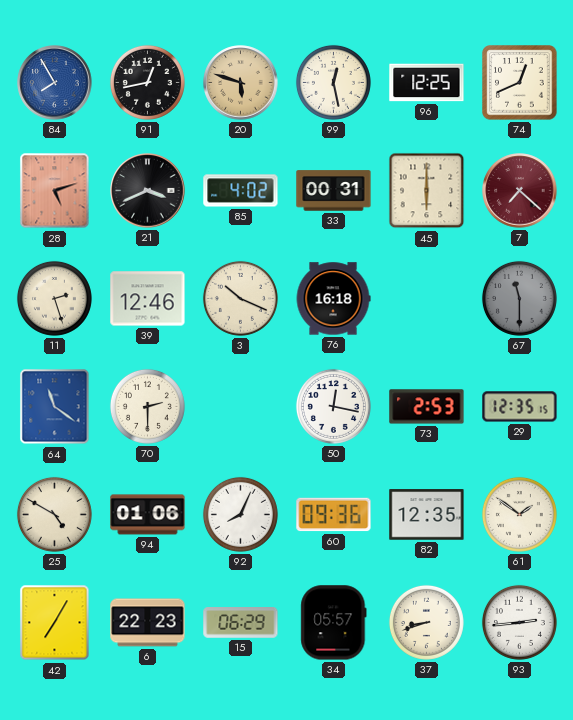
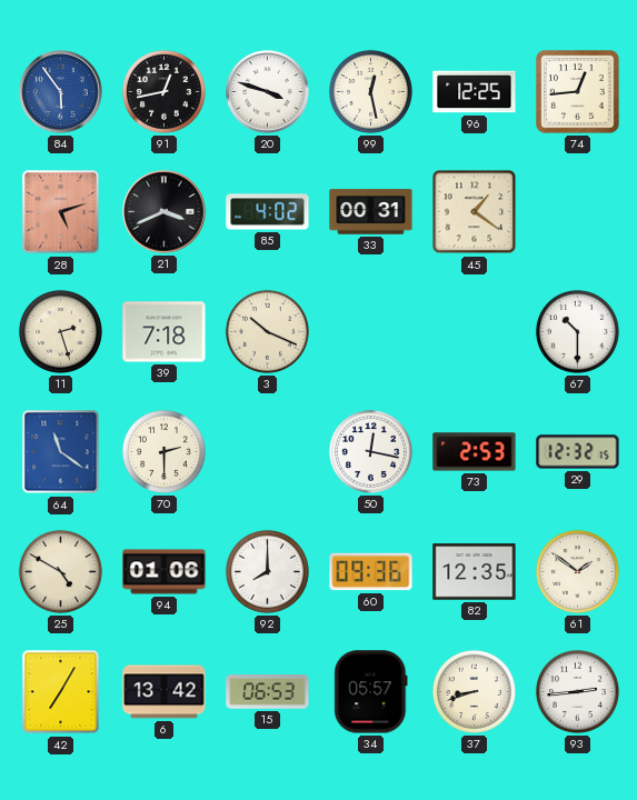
84: 7:55 -> 5:54
20: 5:48 -> 3:48
20 dial: champagne -> white
74: 12:41 -> 12:44
45: 6:00 -> 1:21
7: 7:22 -> none
39: 12:46 -> 7:18
76: 16:18 -> none
67: 11:30 -> 10:30
67 dial: grey -> white
29: 12:35 -> 12:32
92: 8:04 -> 8:00
6: 22:23 -> 13:42
15: 06:29 -> 06:53
